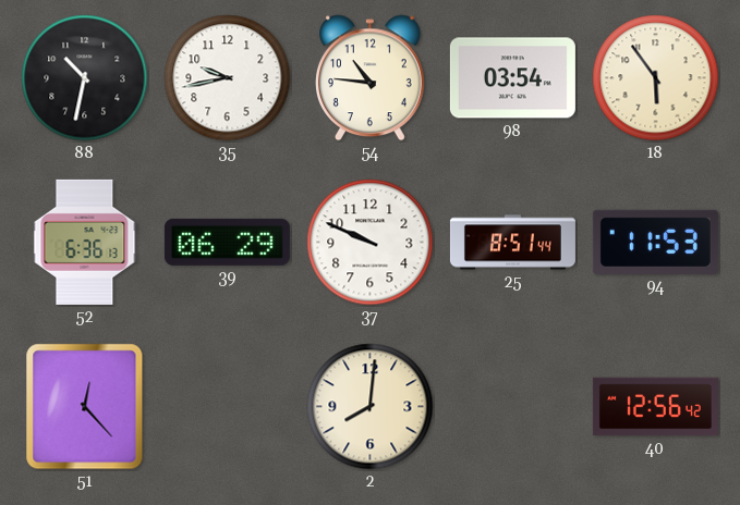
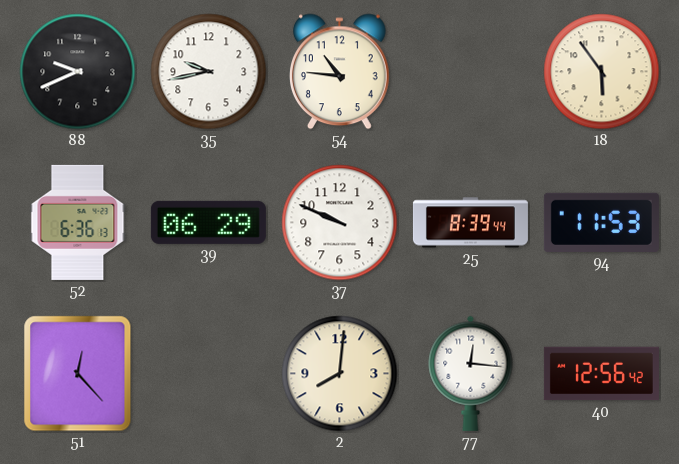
88: 10:32 -> 9:41
98: 03:54 -> none
25: 8:51 -> 8:39
77: none -> 12:16
